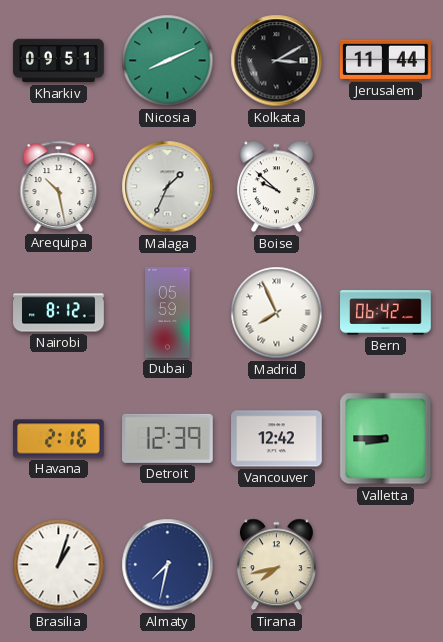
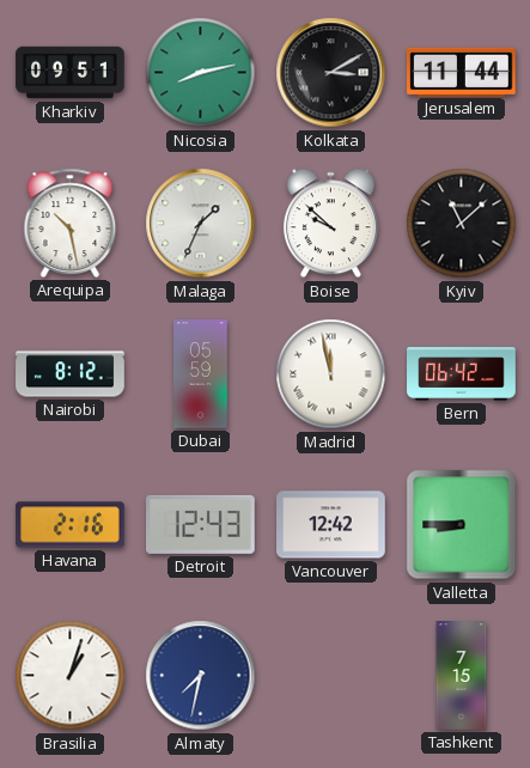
Nicosia: 8:11 -> 8:13
Kyiv: none -> 11:08
Madrid: 7:56 -> 11:58
Detroit: 12:39 -> 12:43
Tirana: 7:43 -> none
Tashkent: none -> 7:15
